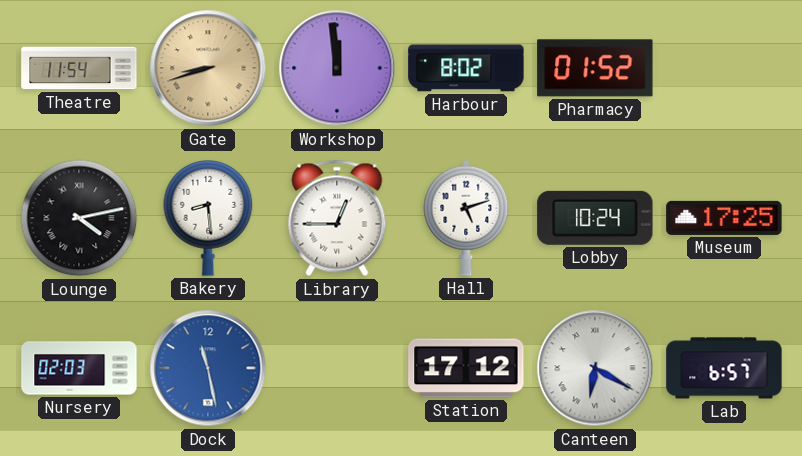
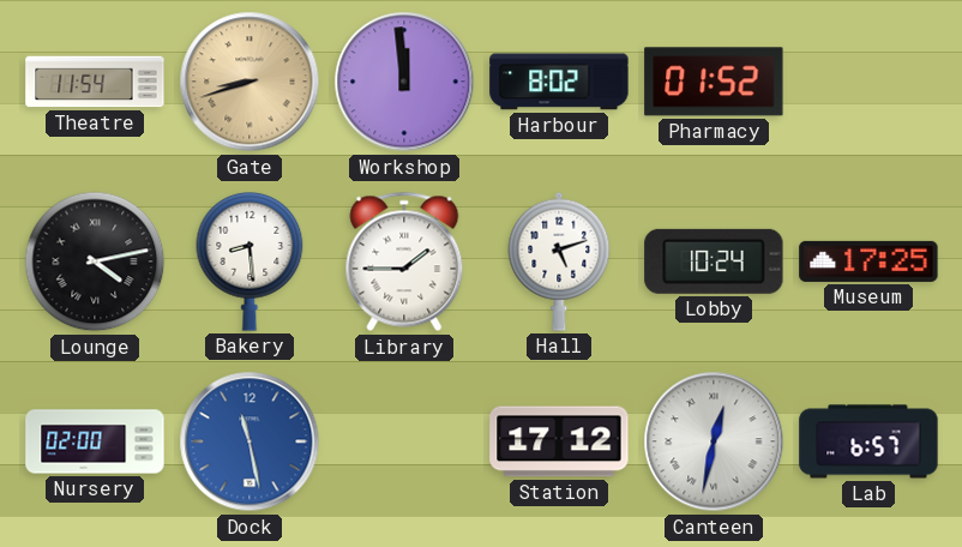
Library: 12:45 -> 1:45
Nursery: 02:03 -> 02:00
Canteen: 6:20 -> 12:32
